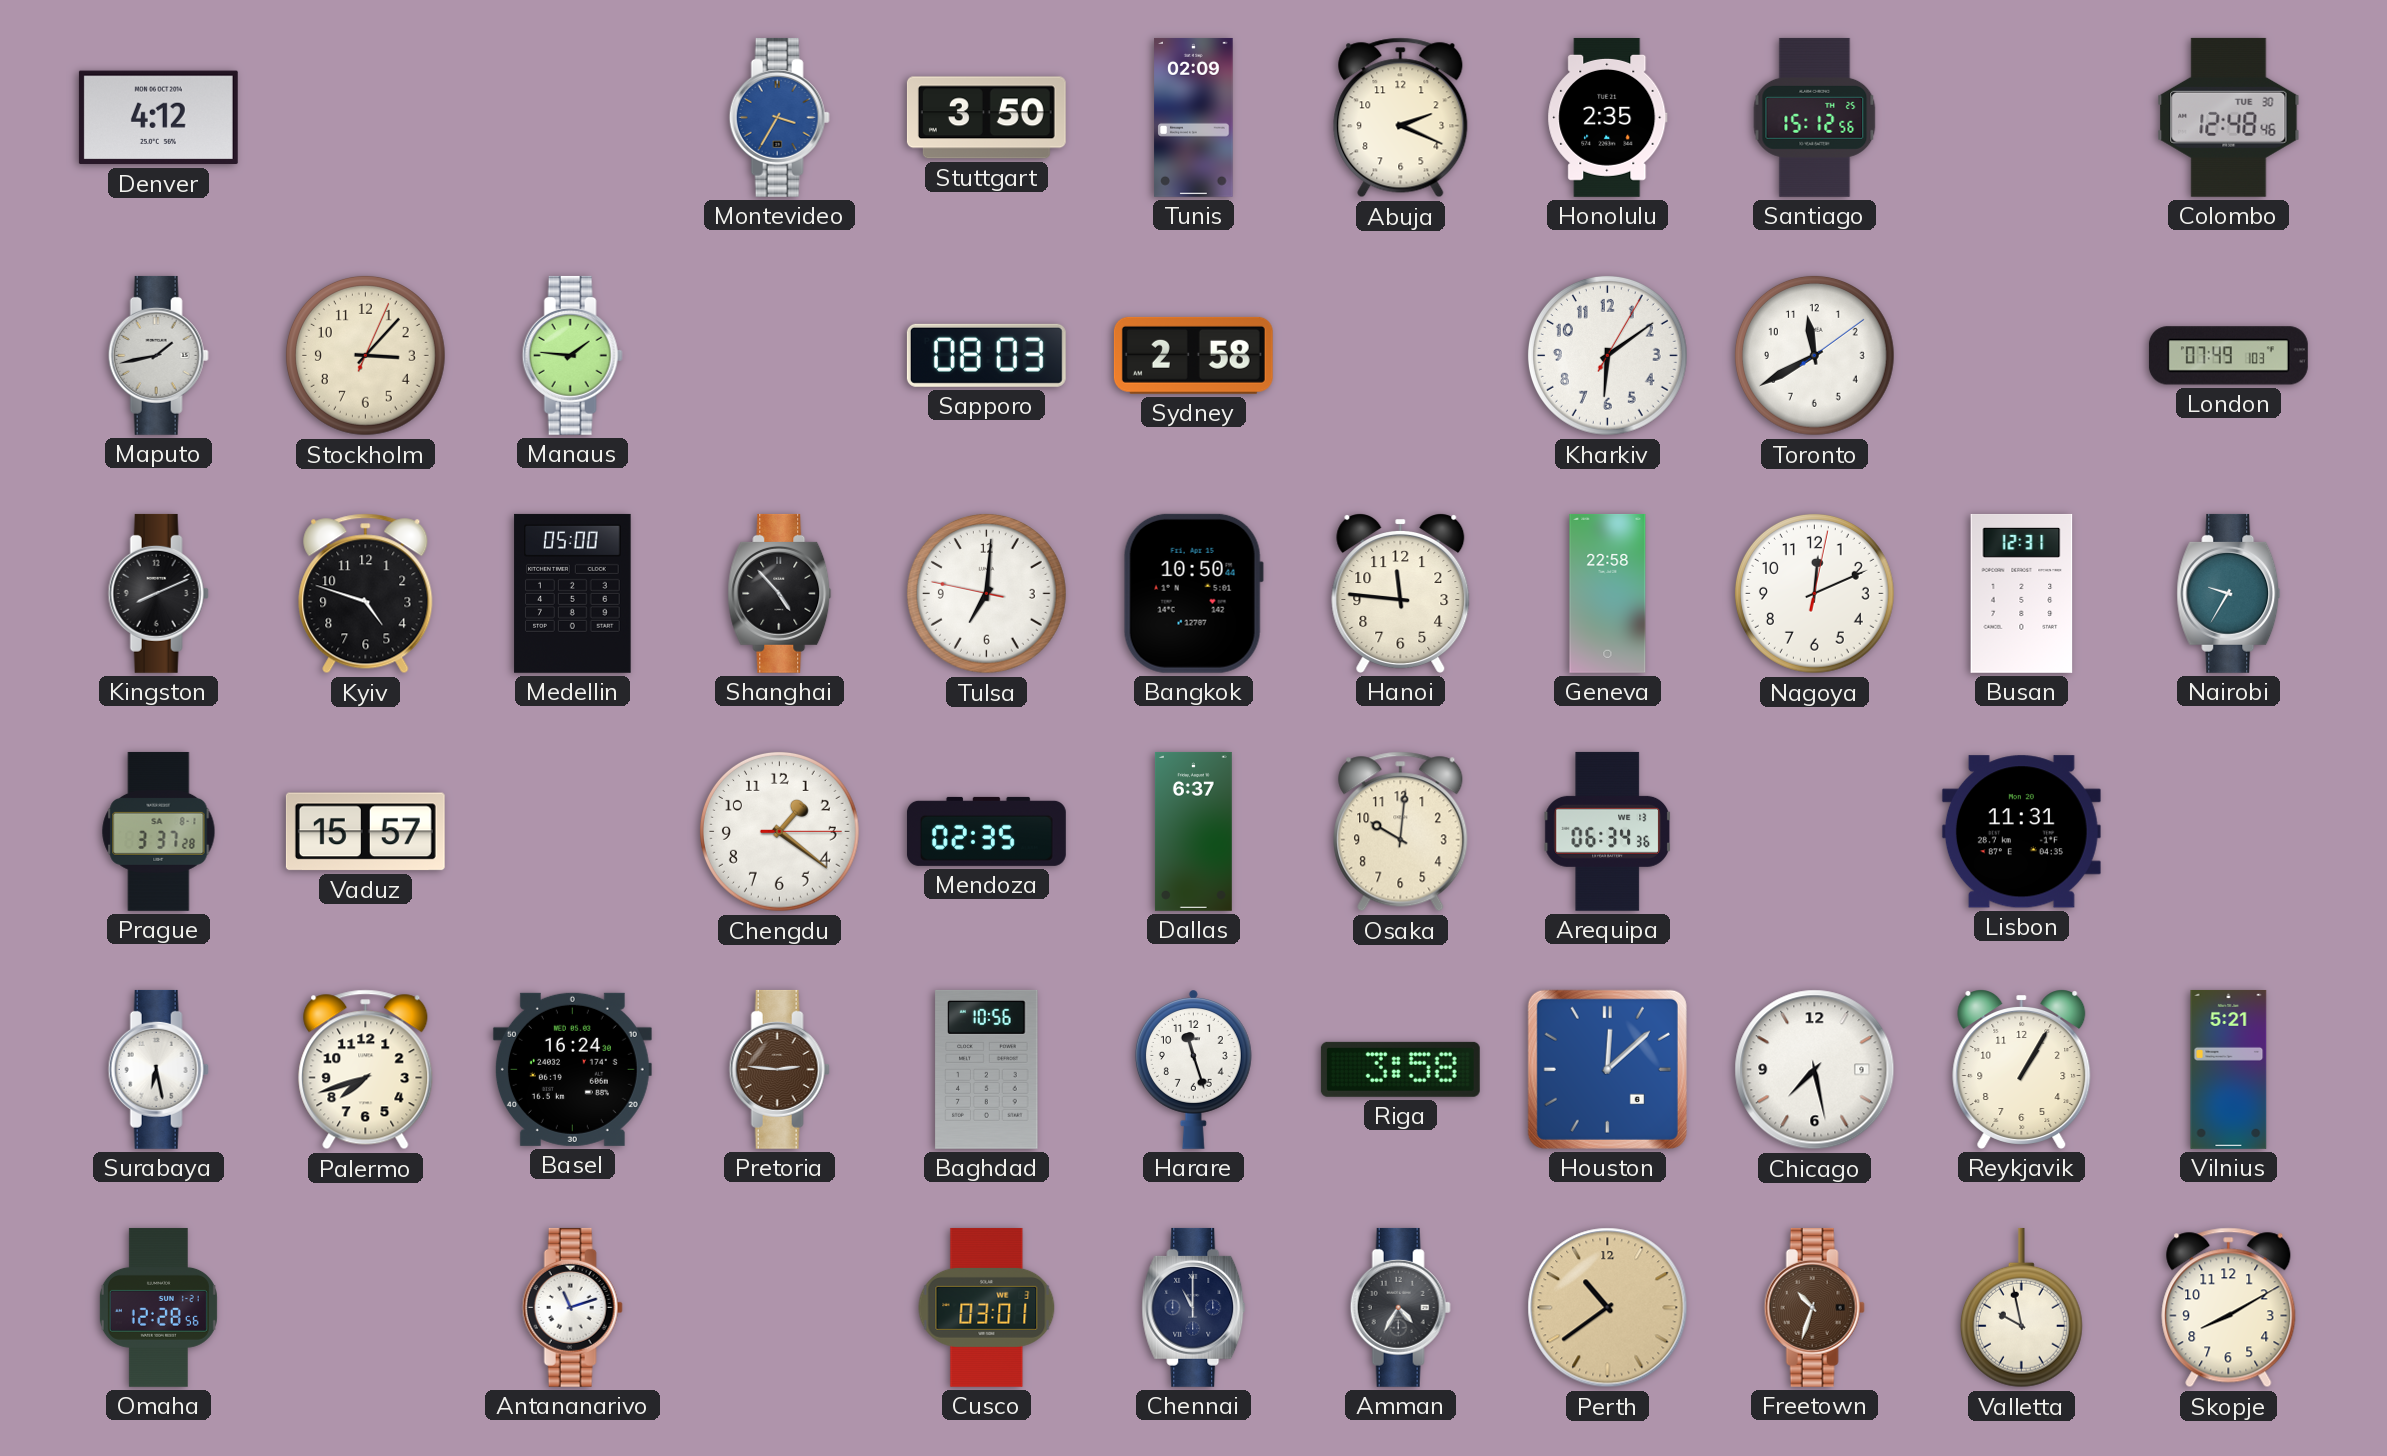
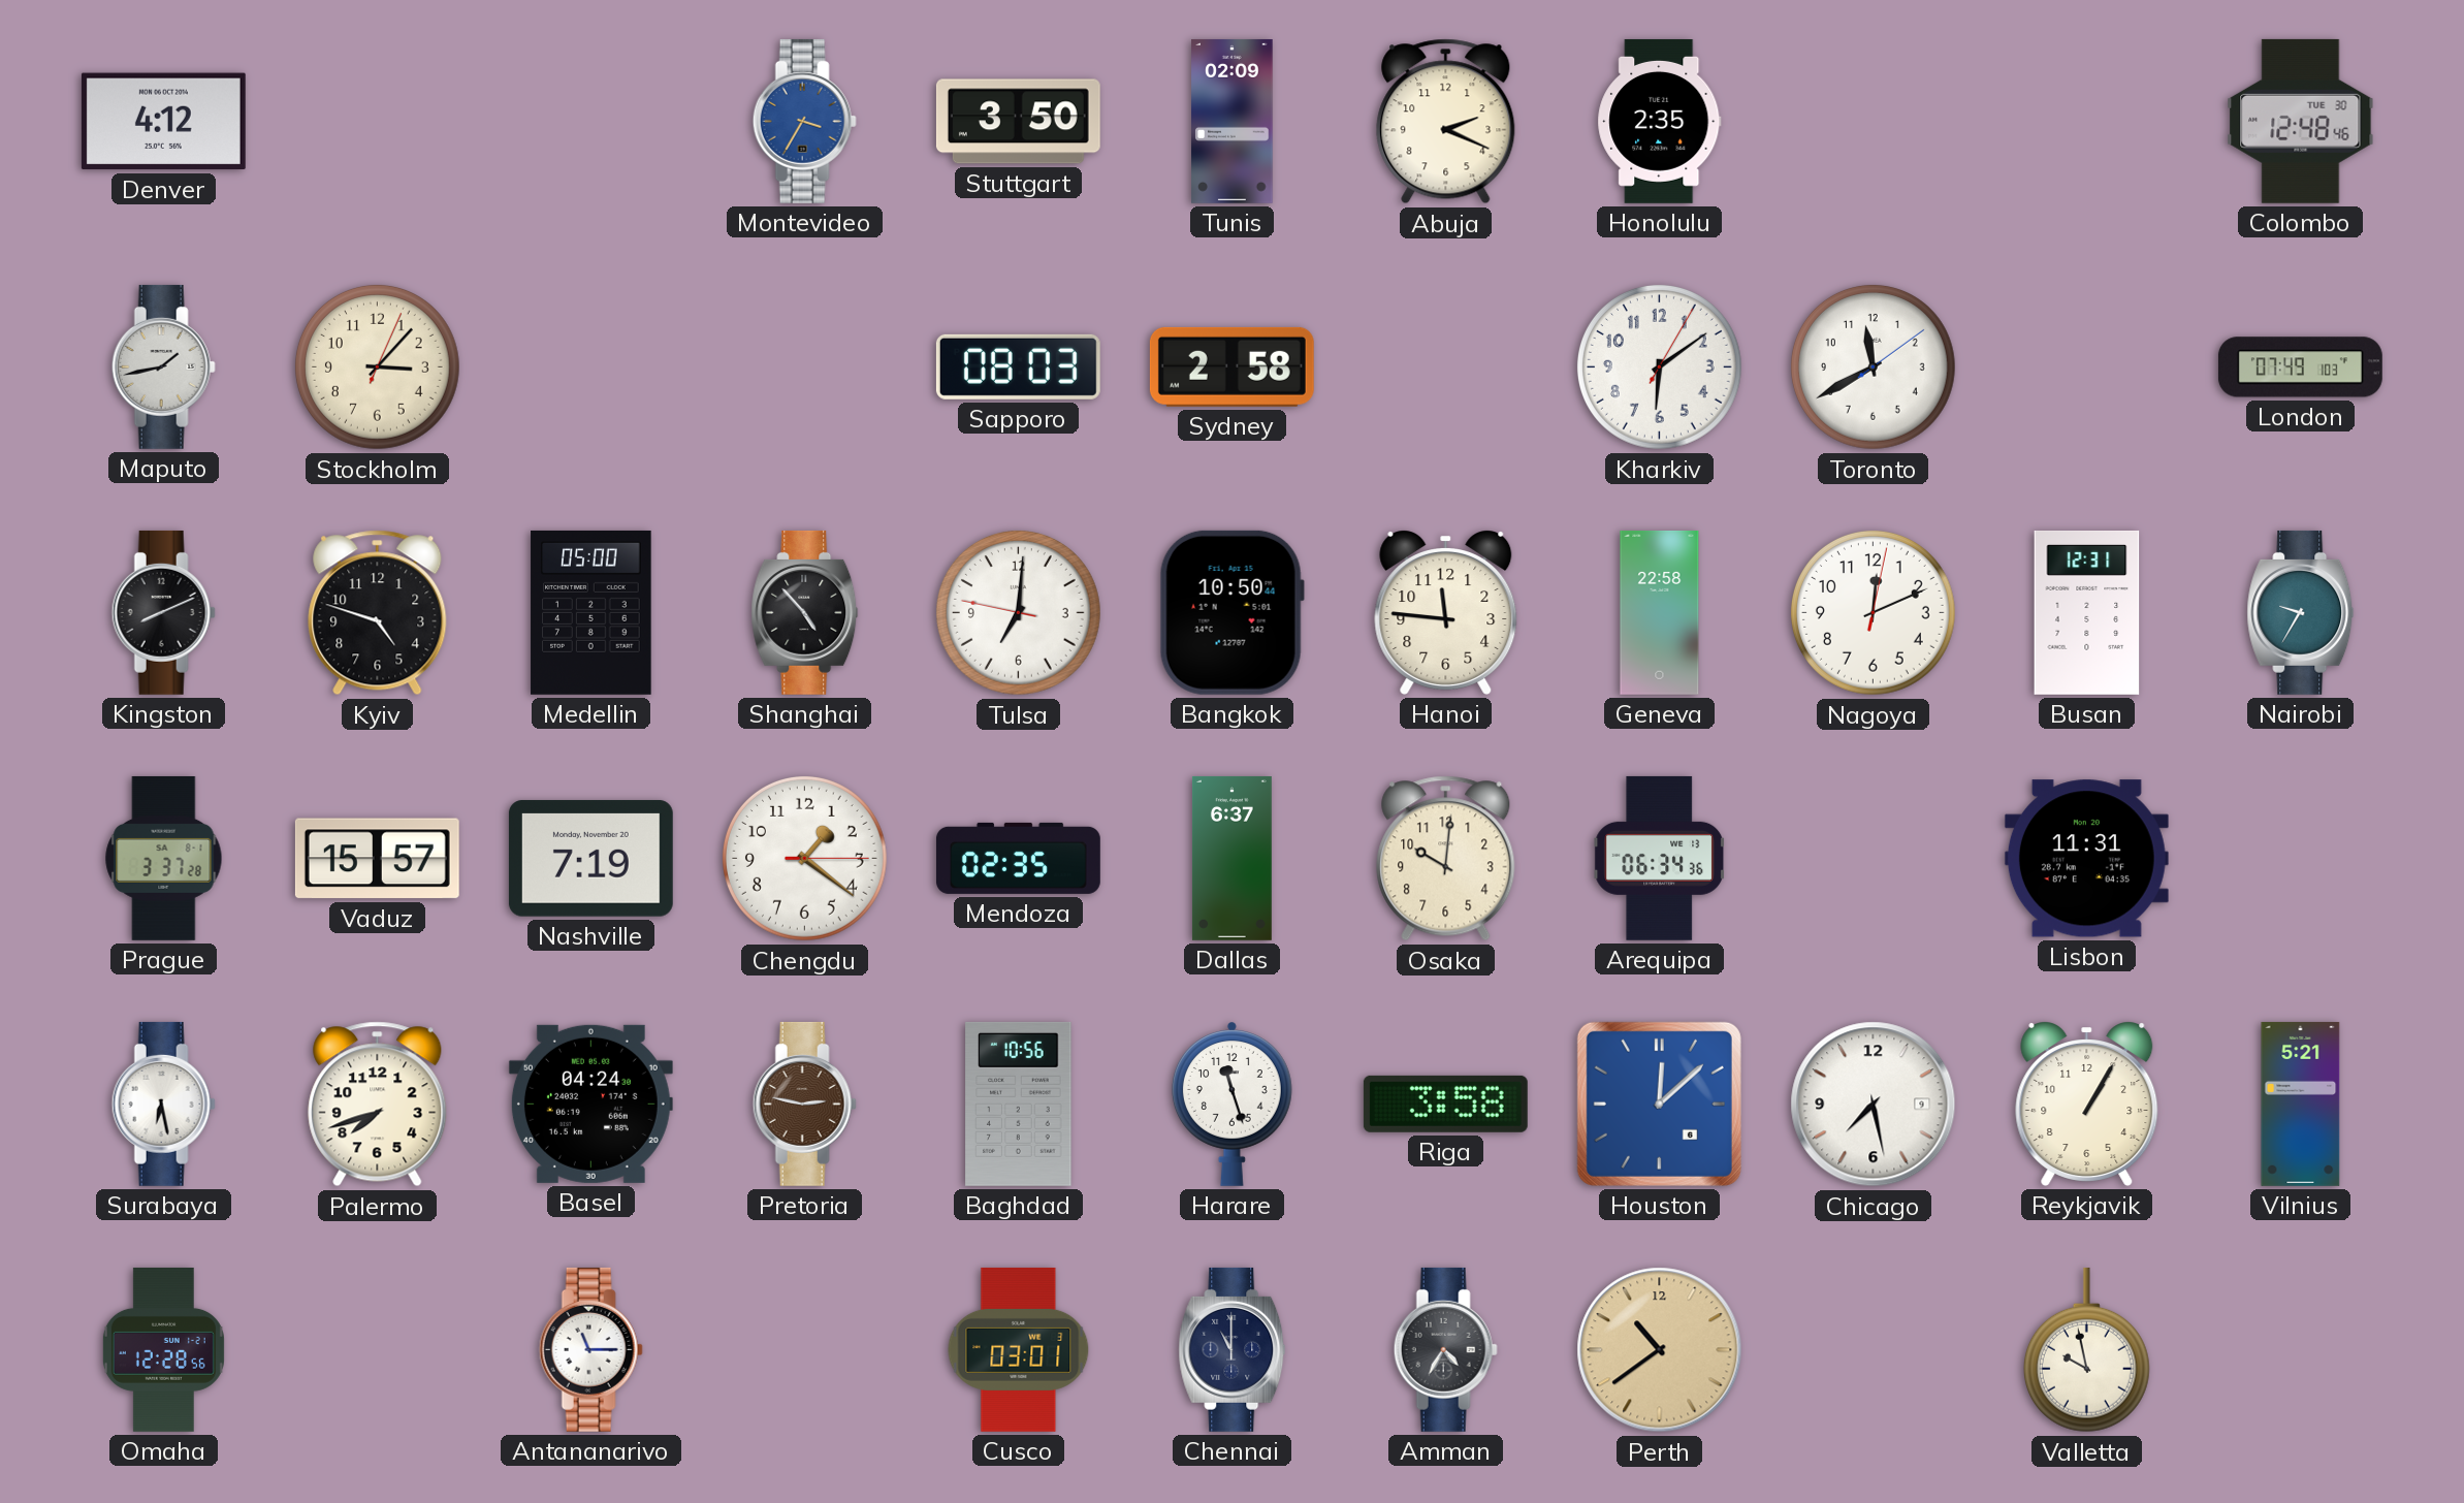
Santiago: 15:12 -> none
Manaus: 1:46 -> none
Nashville: none -> 7:19
Basel: 16:24 -> 04:24
Pretoria: 2:46 -> 2:47
Antananarivo: 11:12 -> 11:15
Freetown: 10:33 -> none
Skopje: 8:10 -> none
